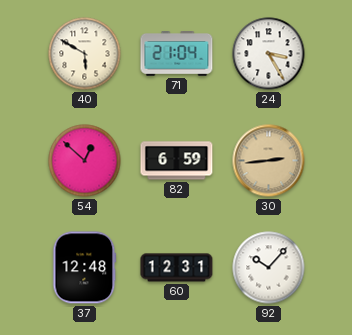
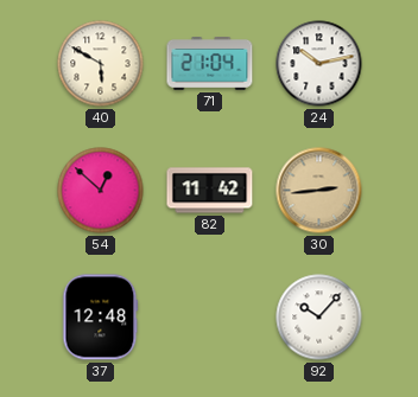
24: 3:25 -> 10:13
82: 6:59 -> 11:42
60: 12:31 -> none
